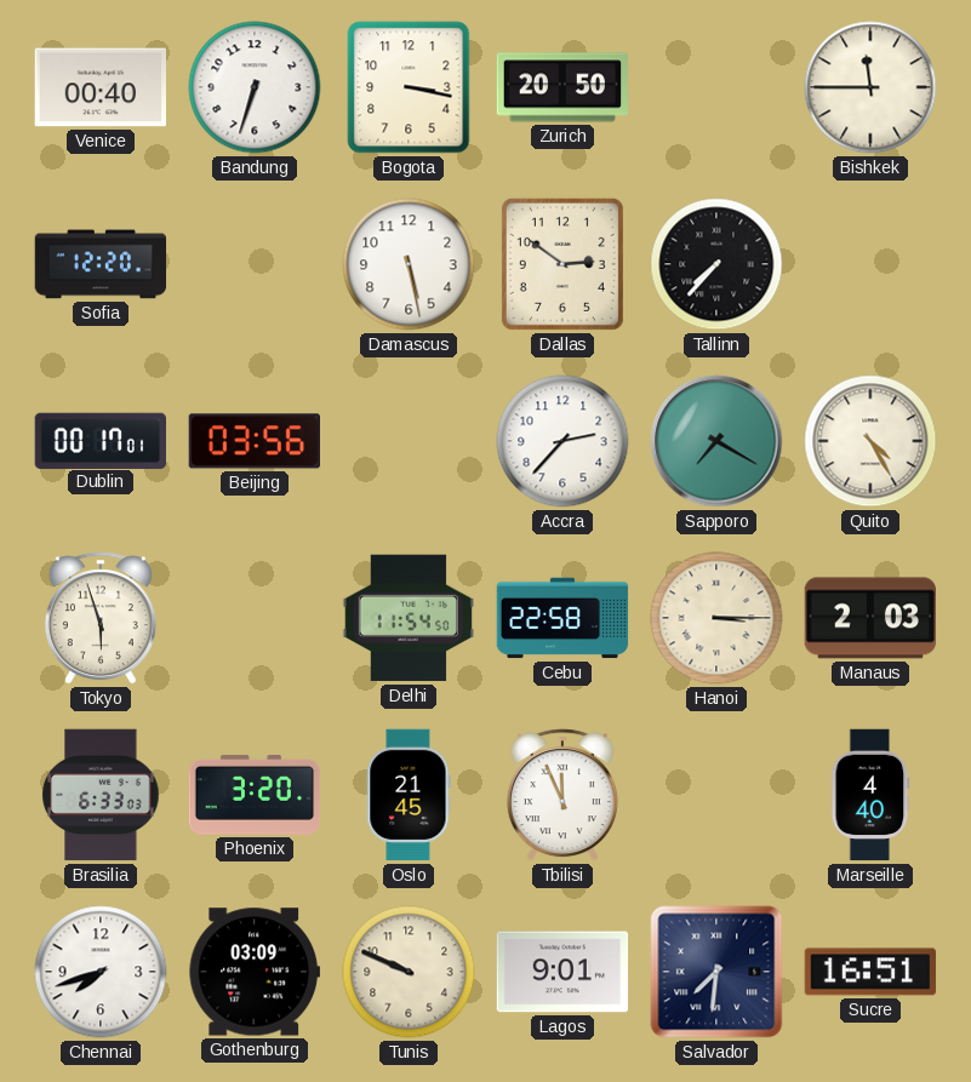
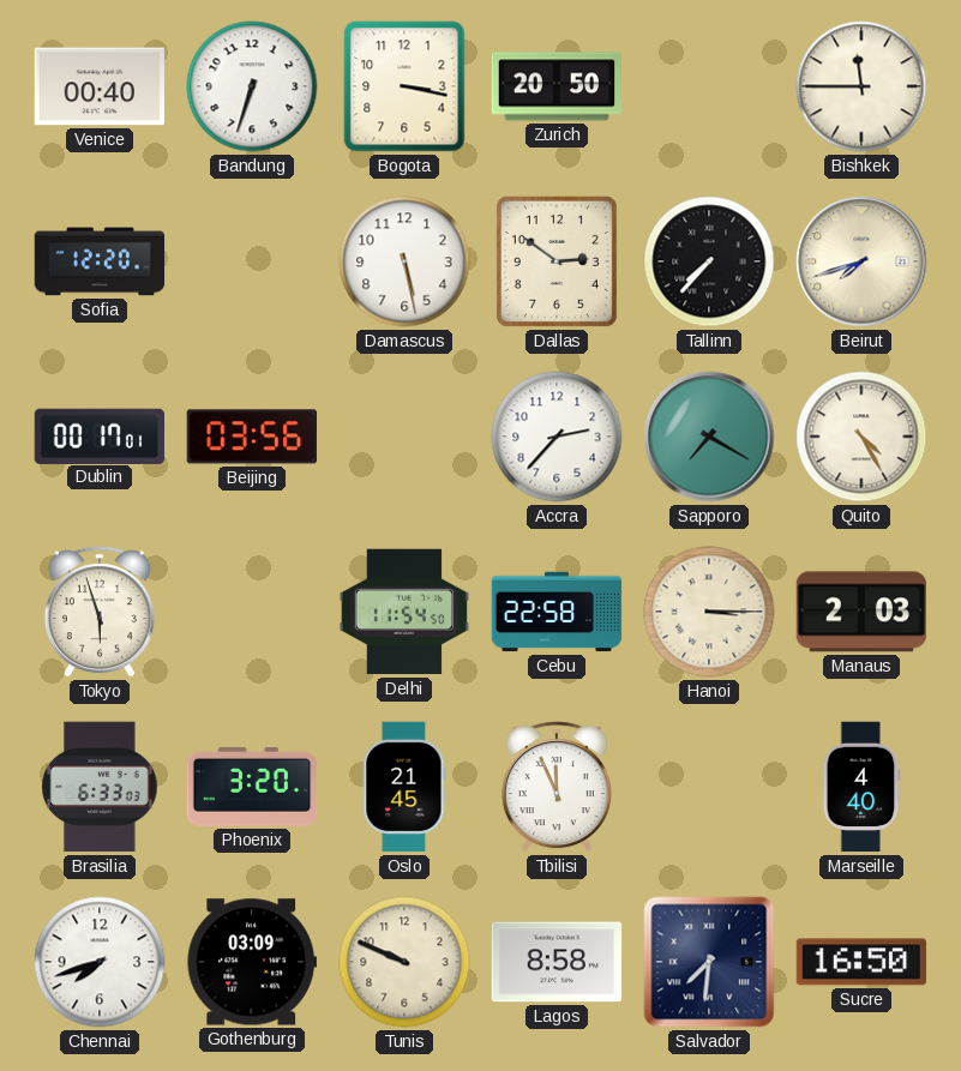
Beirut: none -> 7:42
Lagos: 9:01 -> 8:58
Sucre: 16:51 -> 16:50
